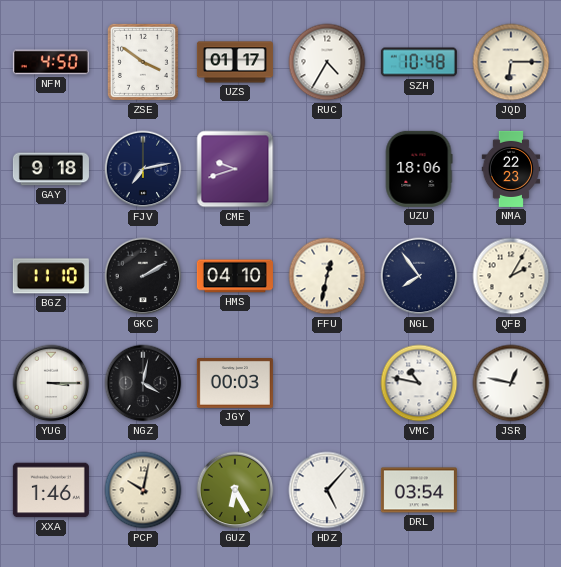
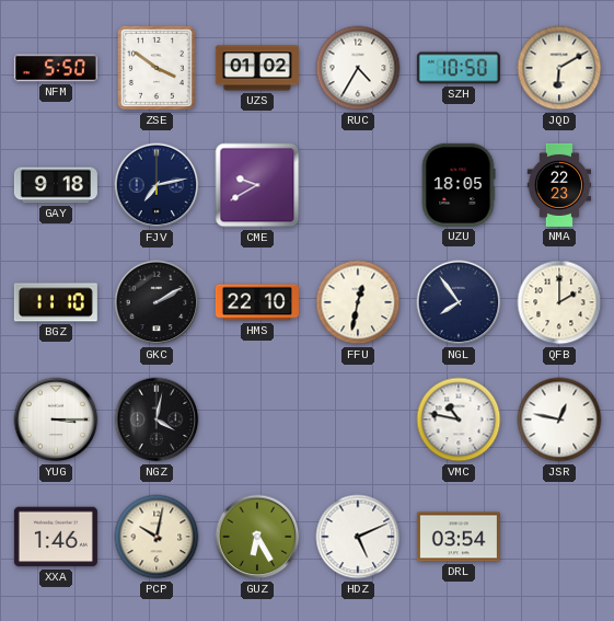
NFM: 4:50 -> 5:50
UZS: 01:17 -> 01:02
SZH: 10:48 -> 10:50
JQD: 6:15 -> 6:10
CME: 9:42 -> 9:40
UZU: 18:06 -> 18:05
HMS: 04:10 -> 22:10
QFB: 2:05 -> 2:00
JGY: 00:03 -> none
HDZ: 5:07 -> 5:11
